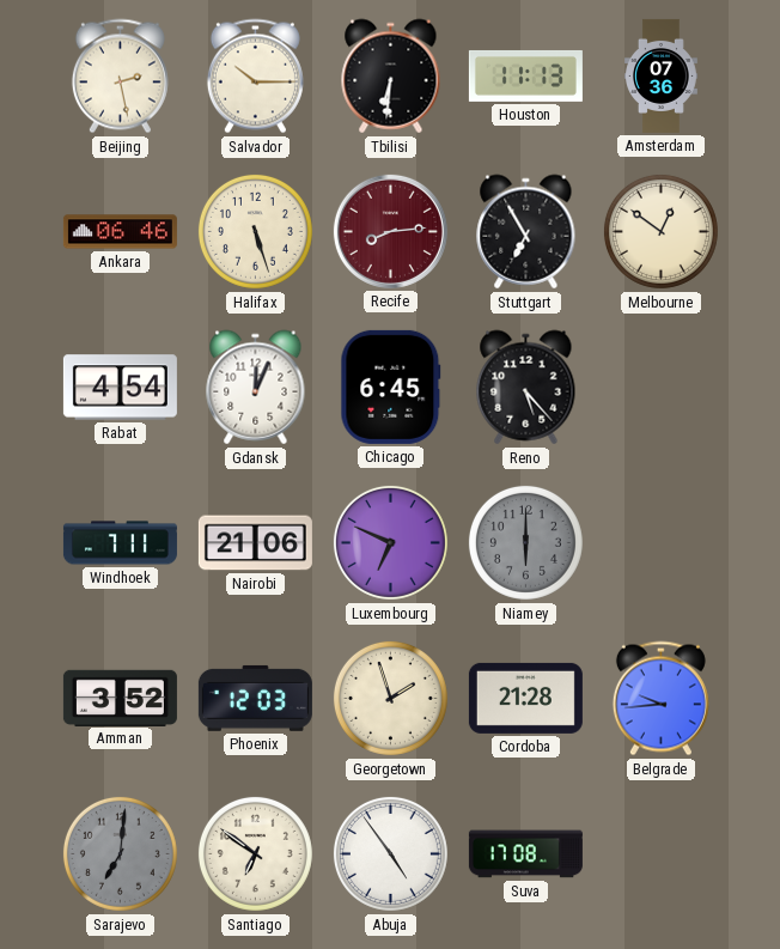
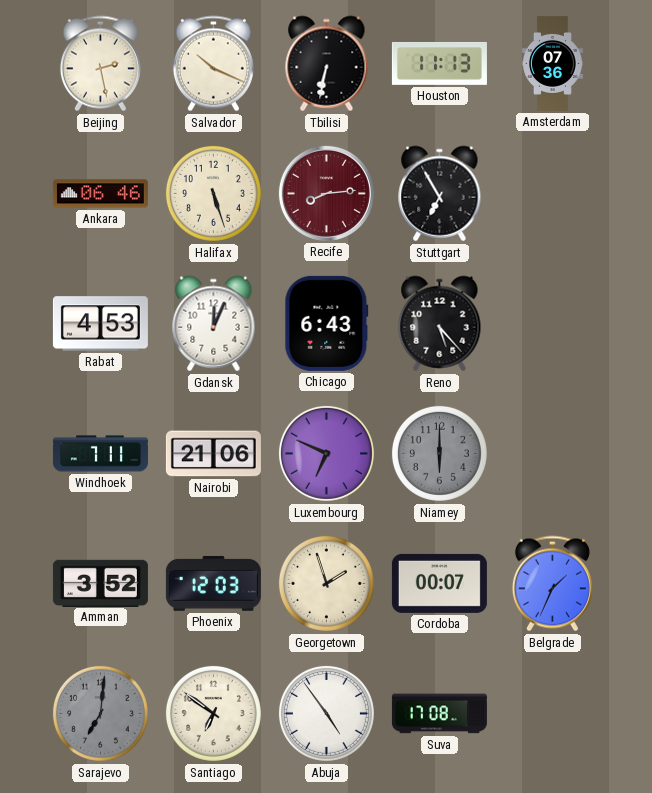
Salvador: 10:15 -> 10:19
Tbilisi: 6:31 -> 6:32
Melbourne: 12:51 -> none
Rabat: 4:54 -> 4:53
Chicago: 6:45 -> 6:43
Cordoba: 21:28 -> 00:07
Belgrade: 9:44 -> 1:34
